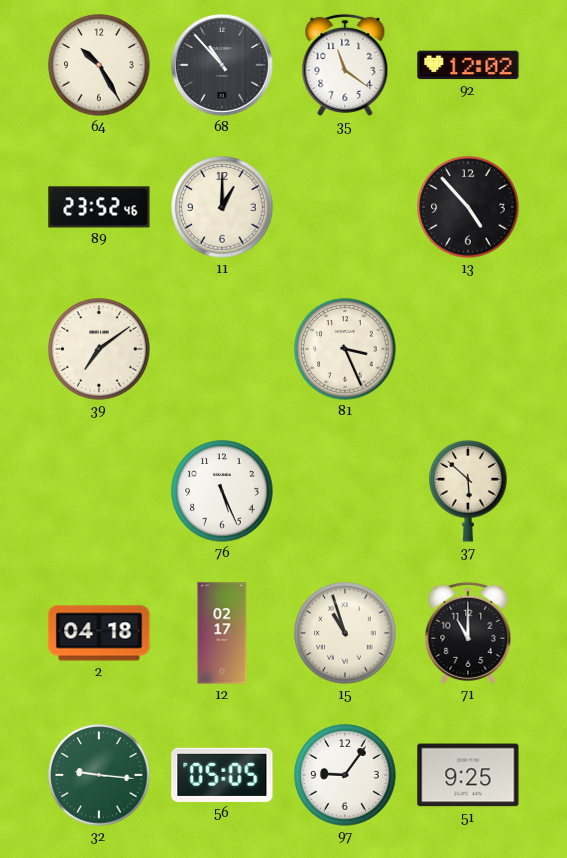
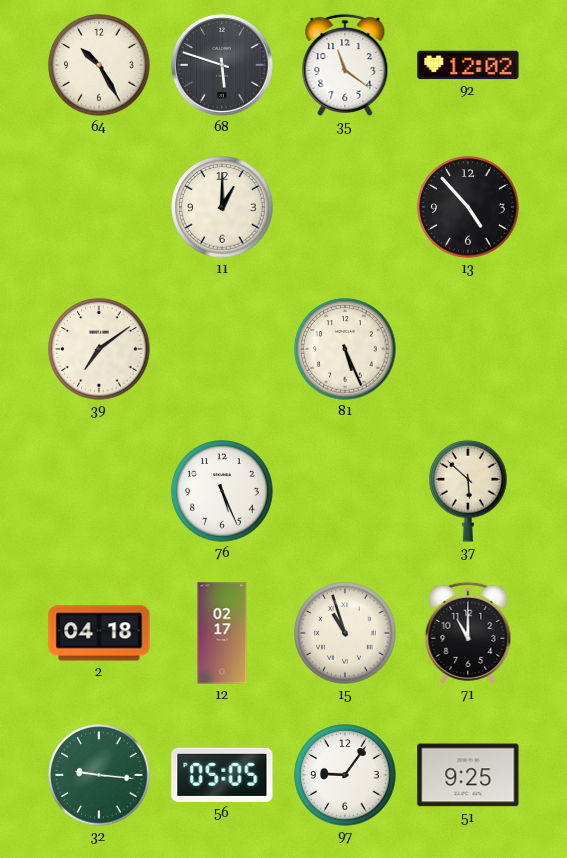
68: 10:53 -> 5:48
89: 23:52 -> none
81: 3:26 -> 5:26
